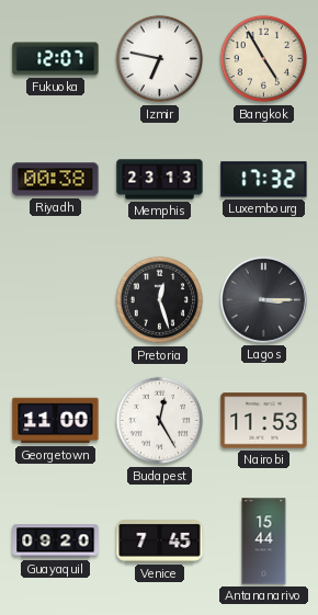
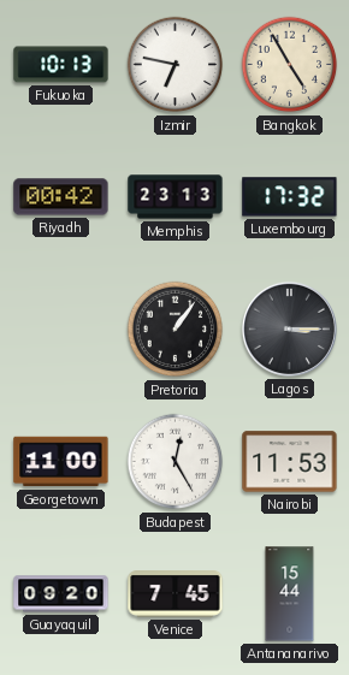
Fukuoka: 12:07 -> 10:13
Riyadh: 00:38 -> 00:42
Pretoria: 12:27 -> 1:06
